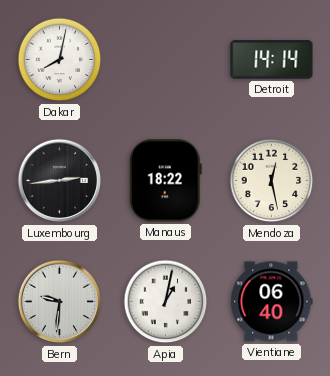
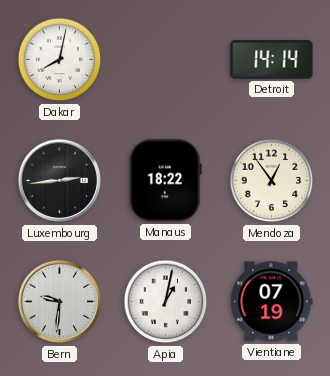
Mendoza: 12:28 -> 12:54
Vientiane: 06:40 -> 07:19
